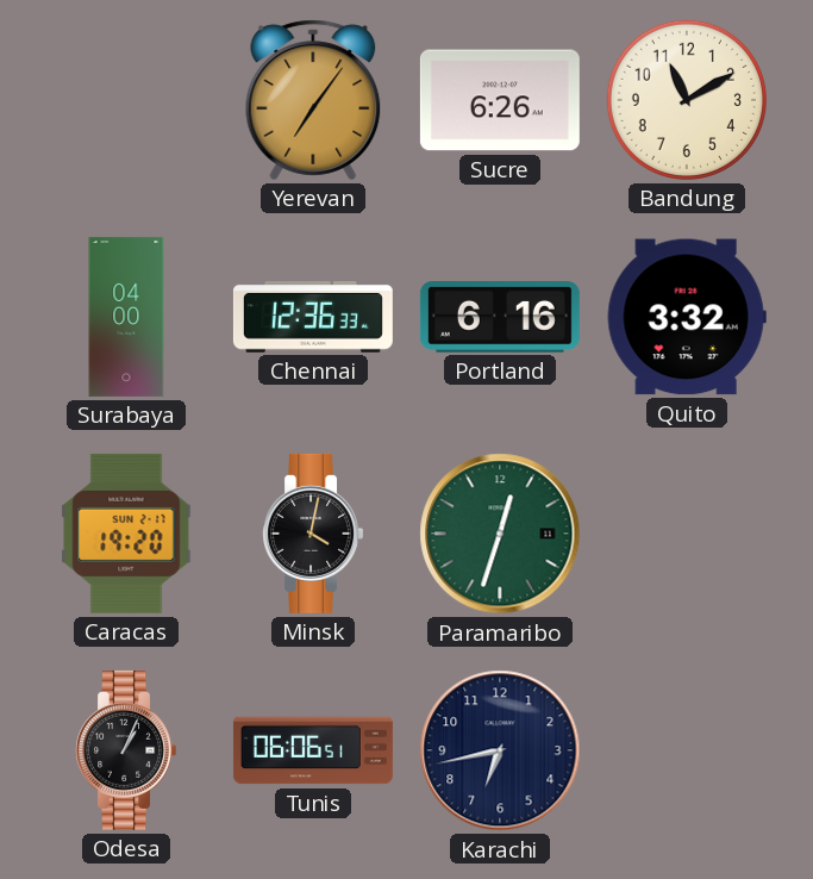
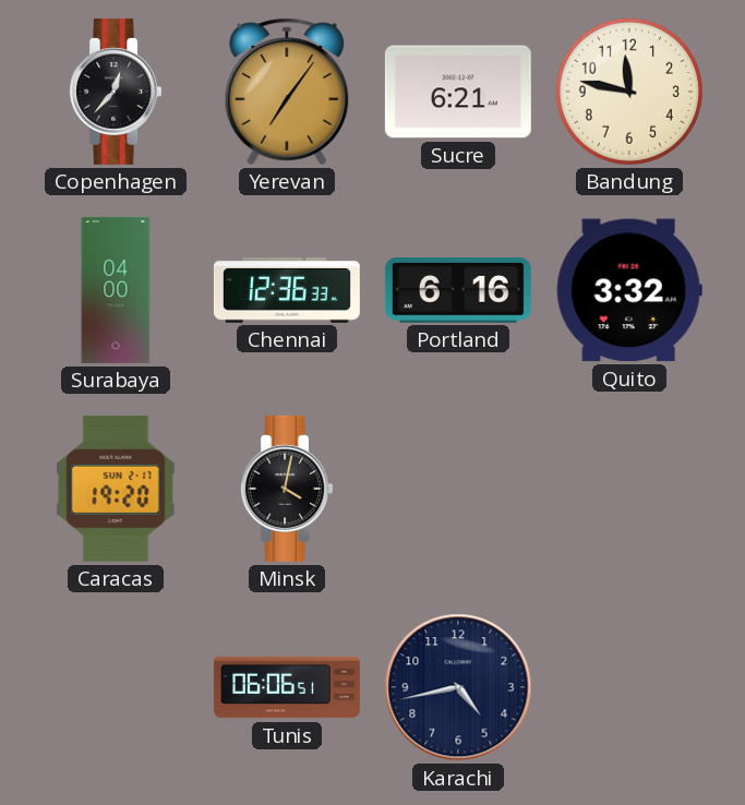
Copenhagen: none -> 12:37
Sucre: 6:26 -> 6:21
Bandung: 11:10 -> 11:47
Paramaribo: 12:33 -> none
Odesa: 1:04 -> none
Karachi: 6:43 -> 4:43
